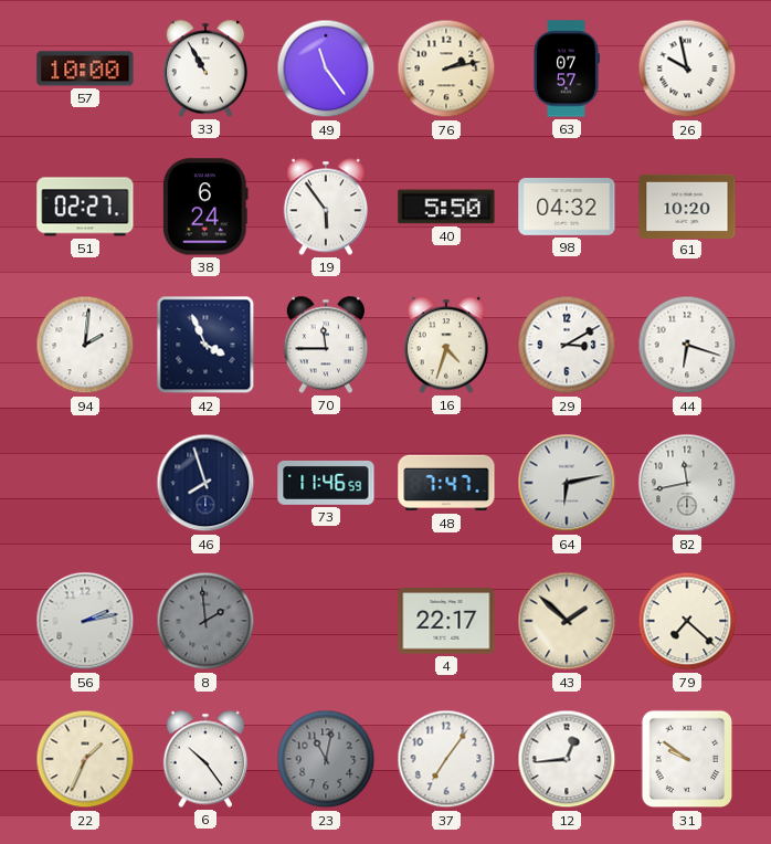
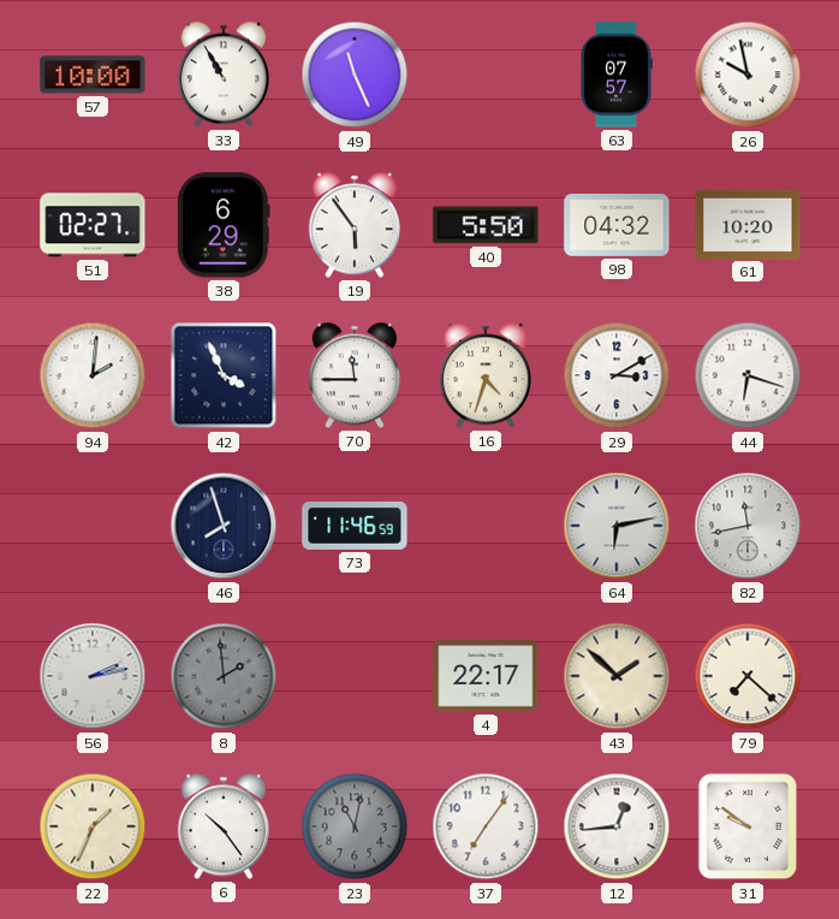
49: 11:24 -> 11:26
76: 2:13 -> none
38: 6:24 -> 6:29
48: 7:47 -> none
